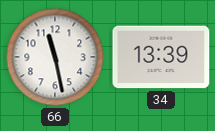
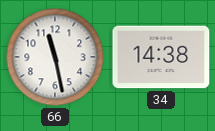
34: 13:39 -> 14:38
